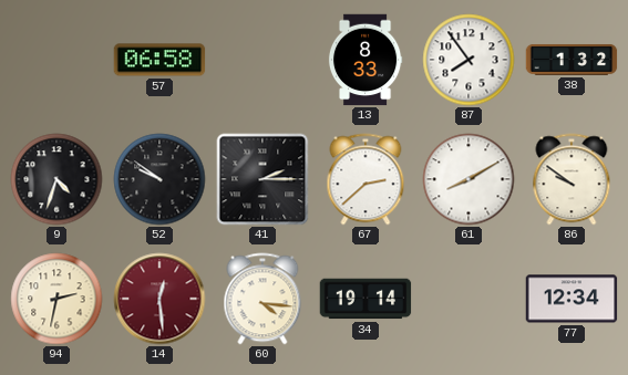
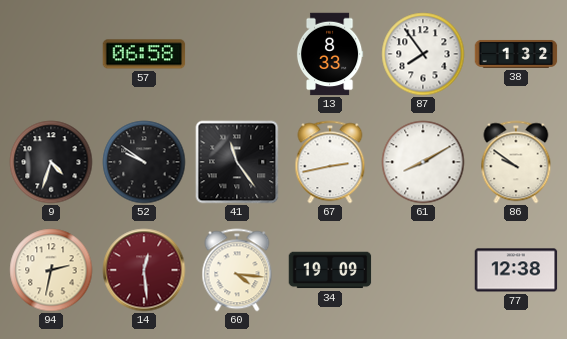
41: 2:15 -> 11:24
67: 2:38 -> 2:43
34: 19:14 -> 19:09
77: 12:34 -> 12:38
